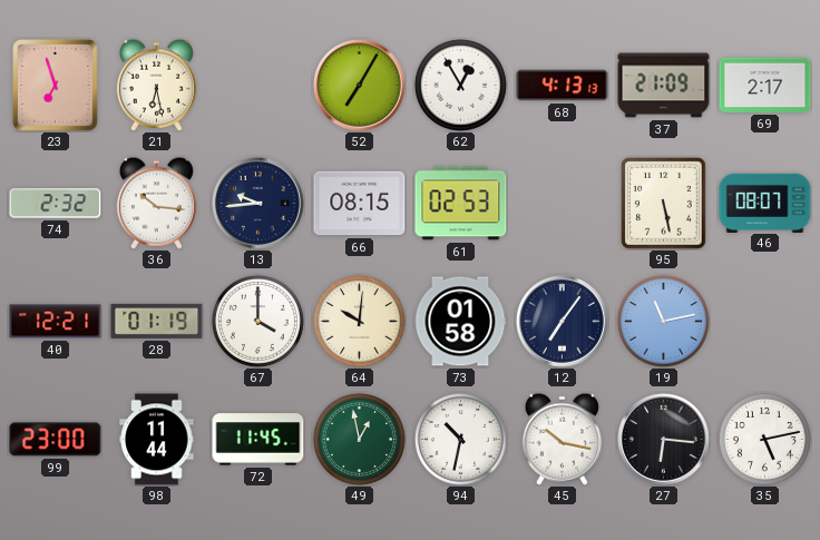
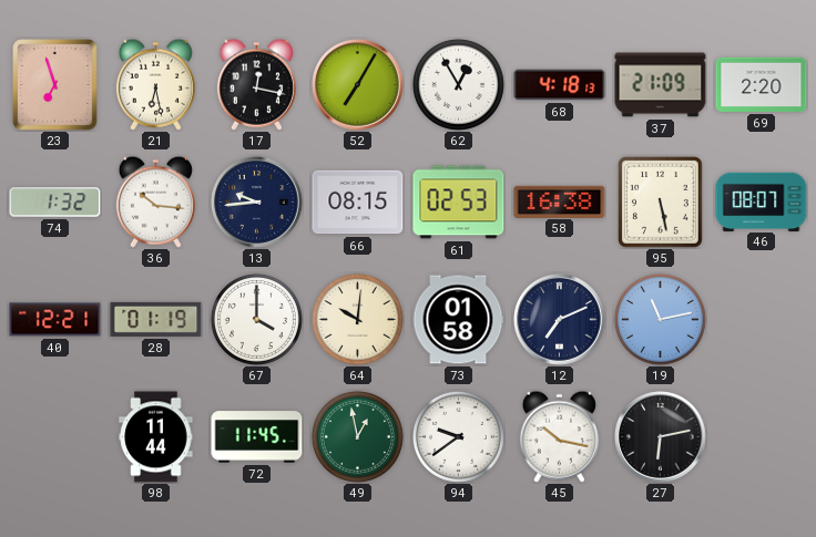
17: none -> 12:17
68: 4:13 -> 4:18
69: 2:17 -> 2:20
74: 2:32 -> 1:32
58: none -> 16:38
12: 7:06 -> 7:11
99: 23:00 -> none
94: 10:32 -> 9:39
27: 6:16 -> 6:13
35: 5:13 -> none
